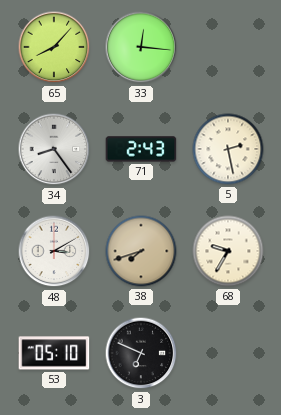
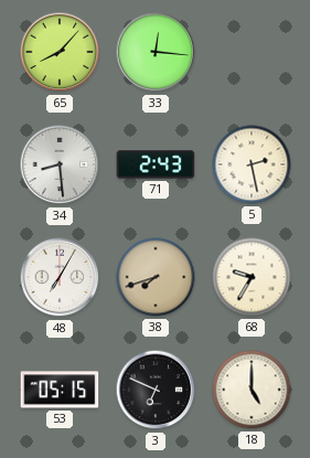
34: 8:24 -> 8:29
48: 3:10 -> 7:05
53: 05:10 -> 05:15
18: none -> 5:00
